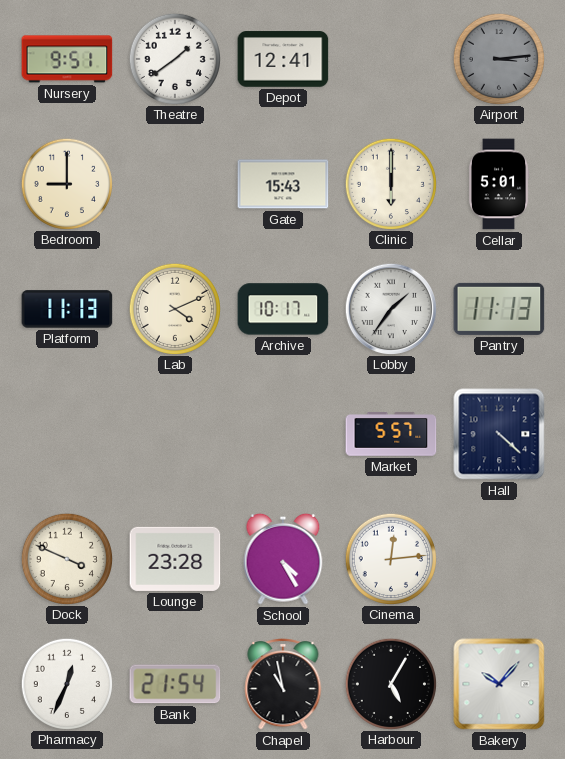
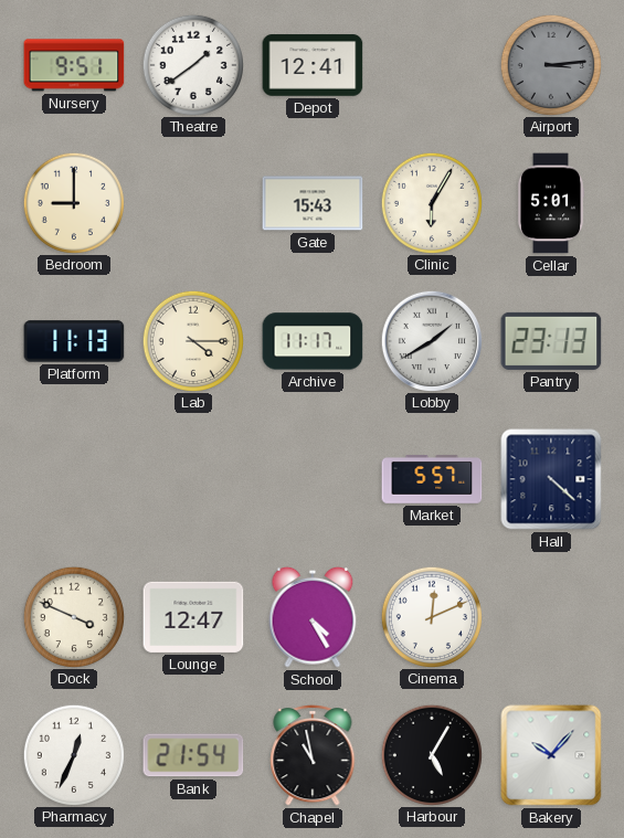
Clinic: 6:00 -> 6:05
Lab: 4:11 -> 4:15
Archive: 10:17 -> 11:17
Lobby: 1:36 -> 1:40
Pantry: 11:13 -> 23:13
Lounge: 23:28 -> 12:47
Cinema: 12:14 -> 12:11
